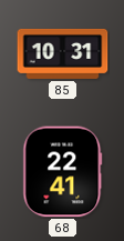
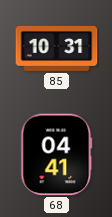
68: 22:41 -> 04:41
